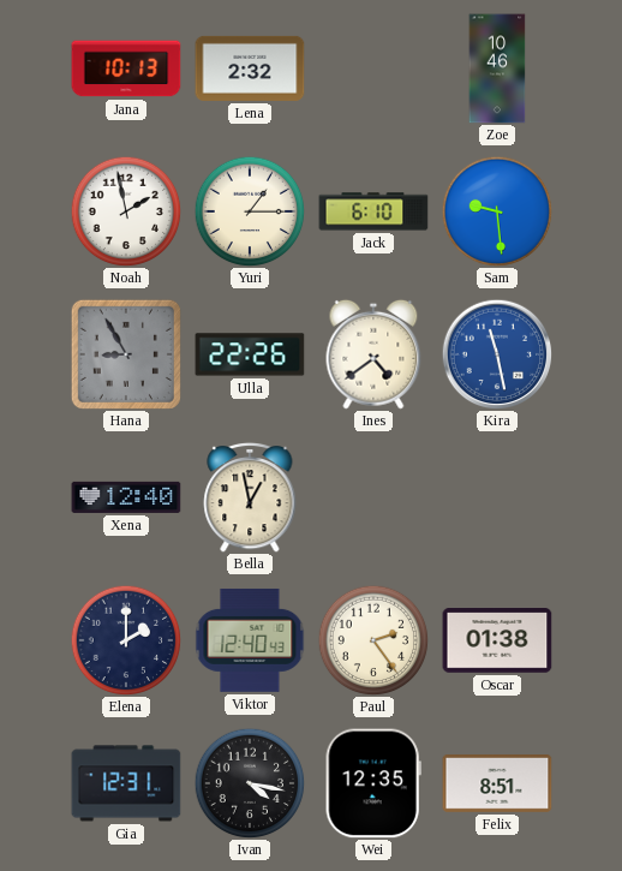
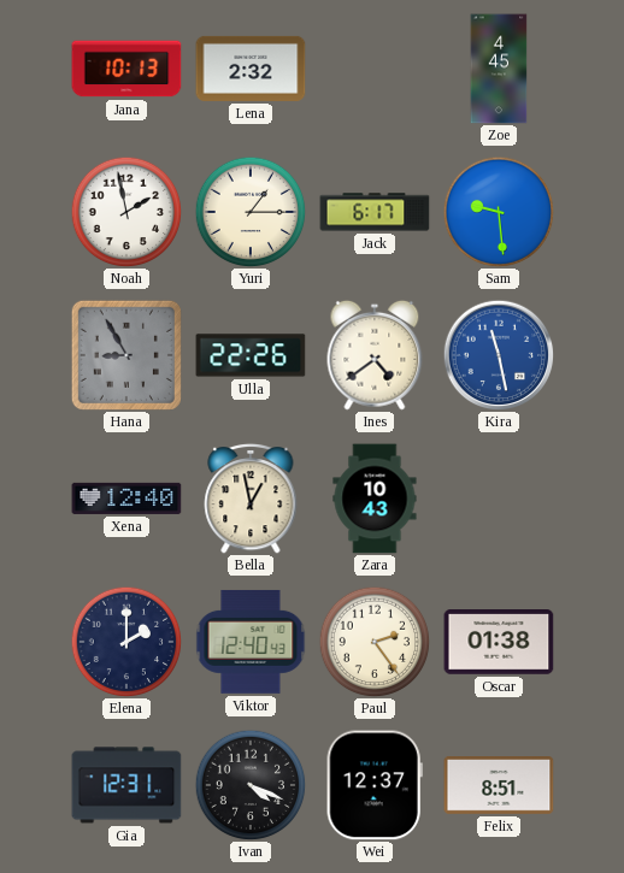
Zoe: 10:46 -> 4:45
Jack: 6:10 -> 6:17
Zara: none -> 10:43
Ivan: 4:17 -> 4:19
Wei: 12:35 -> 12:37
